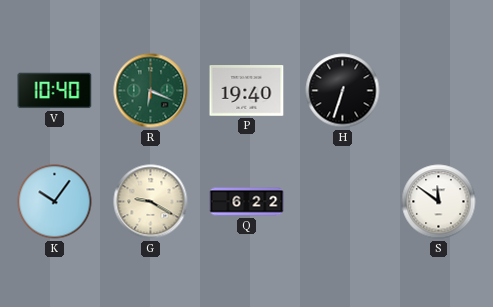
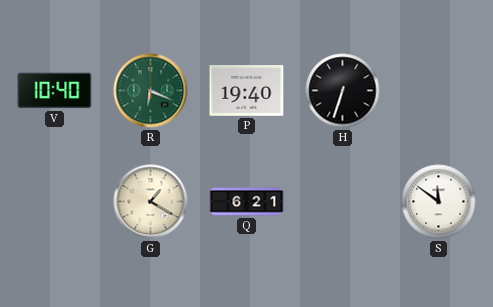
K: 10:06 -> none
G: 9:20 -> 1:20
Q: 6:22 -> 6:21
